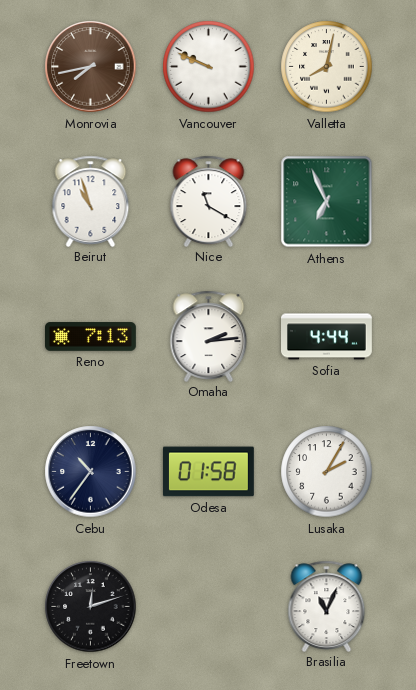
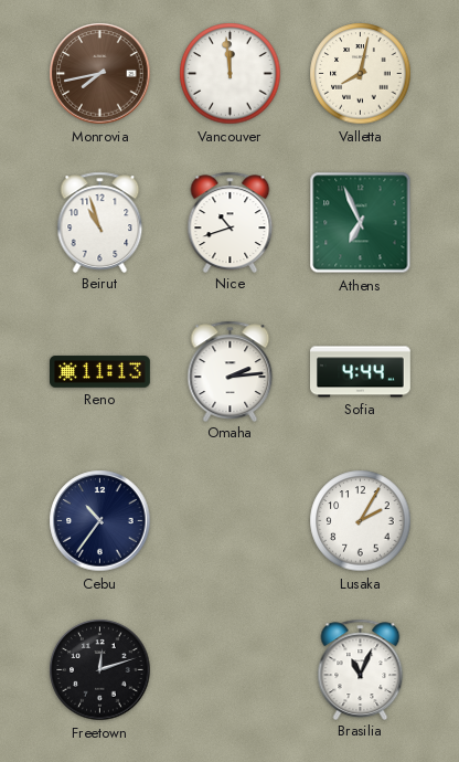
Vancouver: 9:49 -> 11:59
Nice: 11:20 -> 10:42
Reno: 7:13 -> 11:13
Odesa: 01:58 -> none
